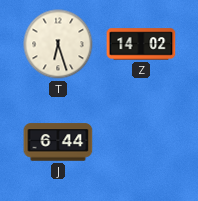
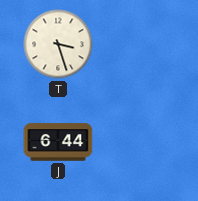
T: 6:27 -> 3:27
Z: 14:02 -> none
